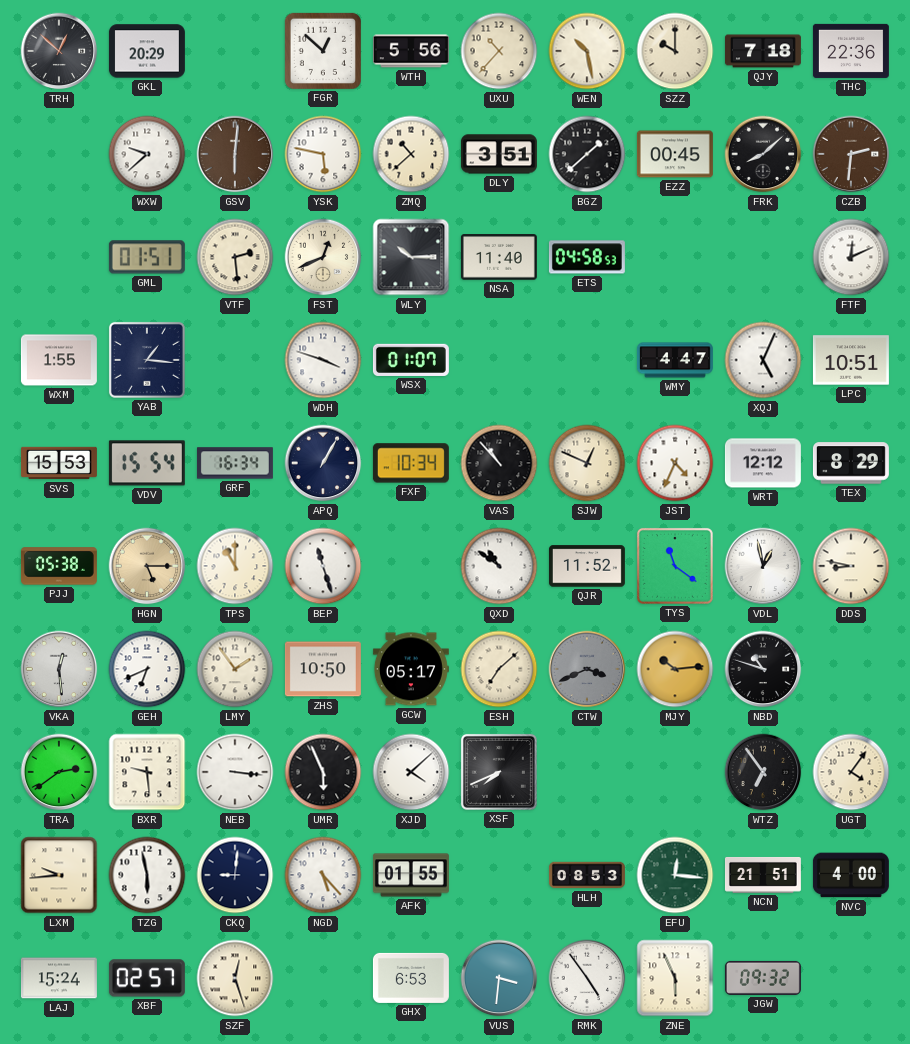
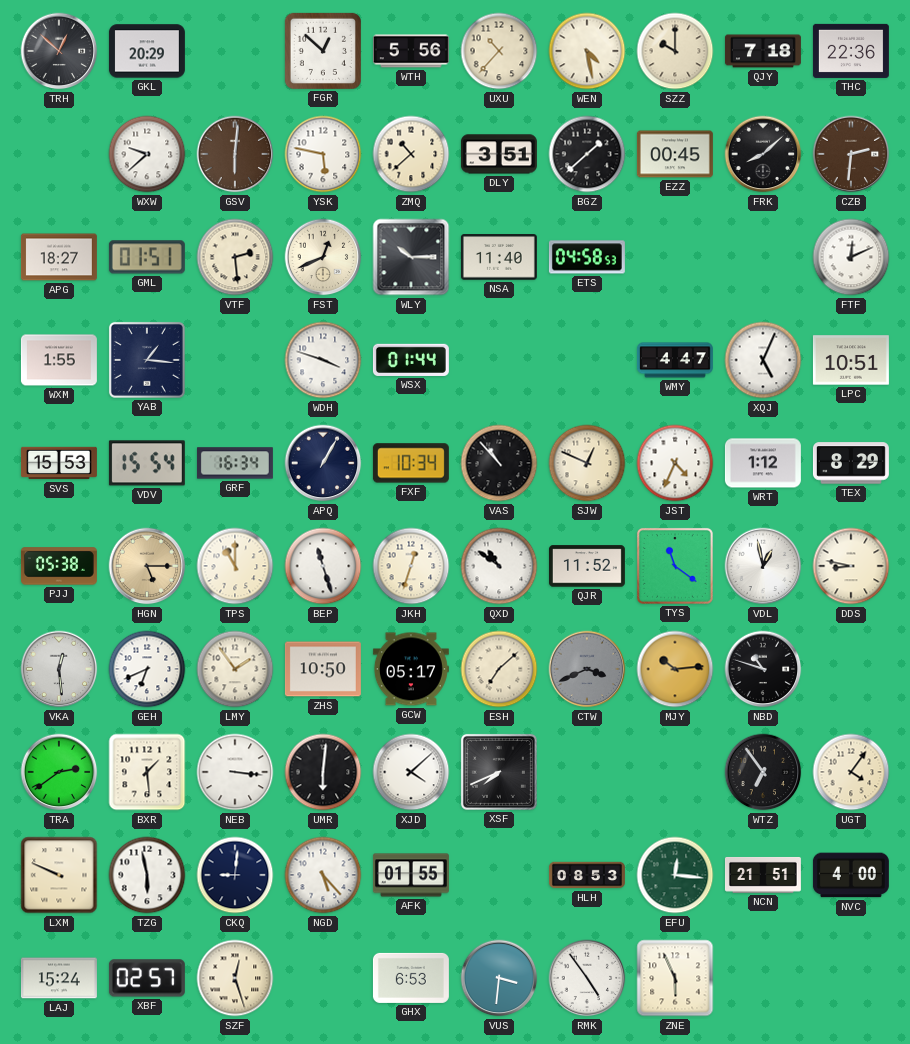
WEN: 10:28 -> 4:28
APG: none -> 18:27
WSX: 01:07 -> 01:44
WRT: 12:12 -> 1:12
JKH: none -> 12:33
BXR: 9:29 -> 1:29
UMR: 5:56 -> 6:01
LXM: 9:44 -> 9:49
JGW: 09:32 -> none
